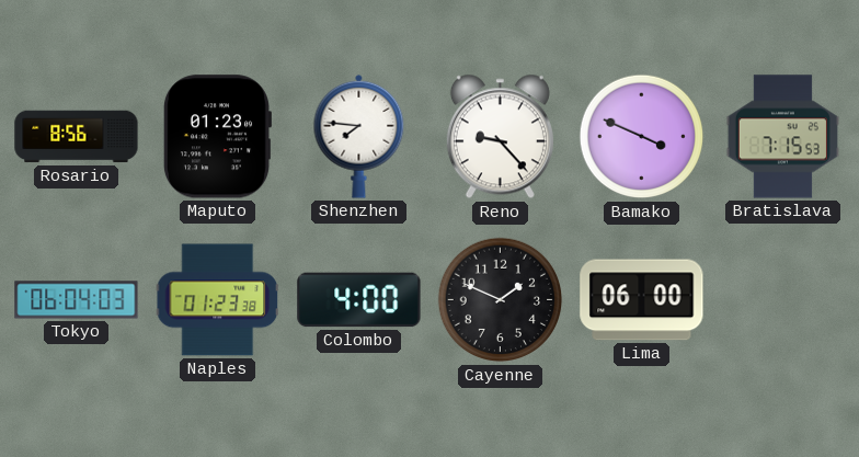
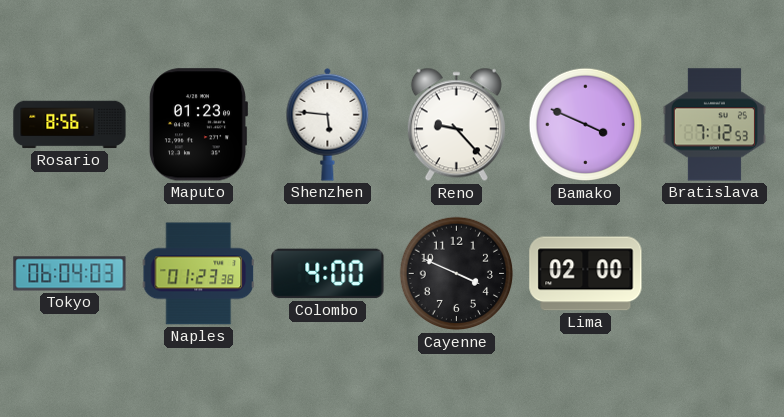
Shenzhen: 7:46 -> 5:46
Bratislava: 7:15 -> 7:12
Cayenne: 1:49 -> 3:49
Lima: 06:00 -> 02:00
